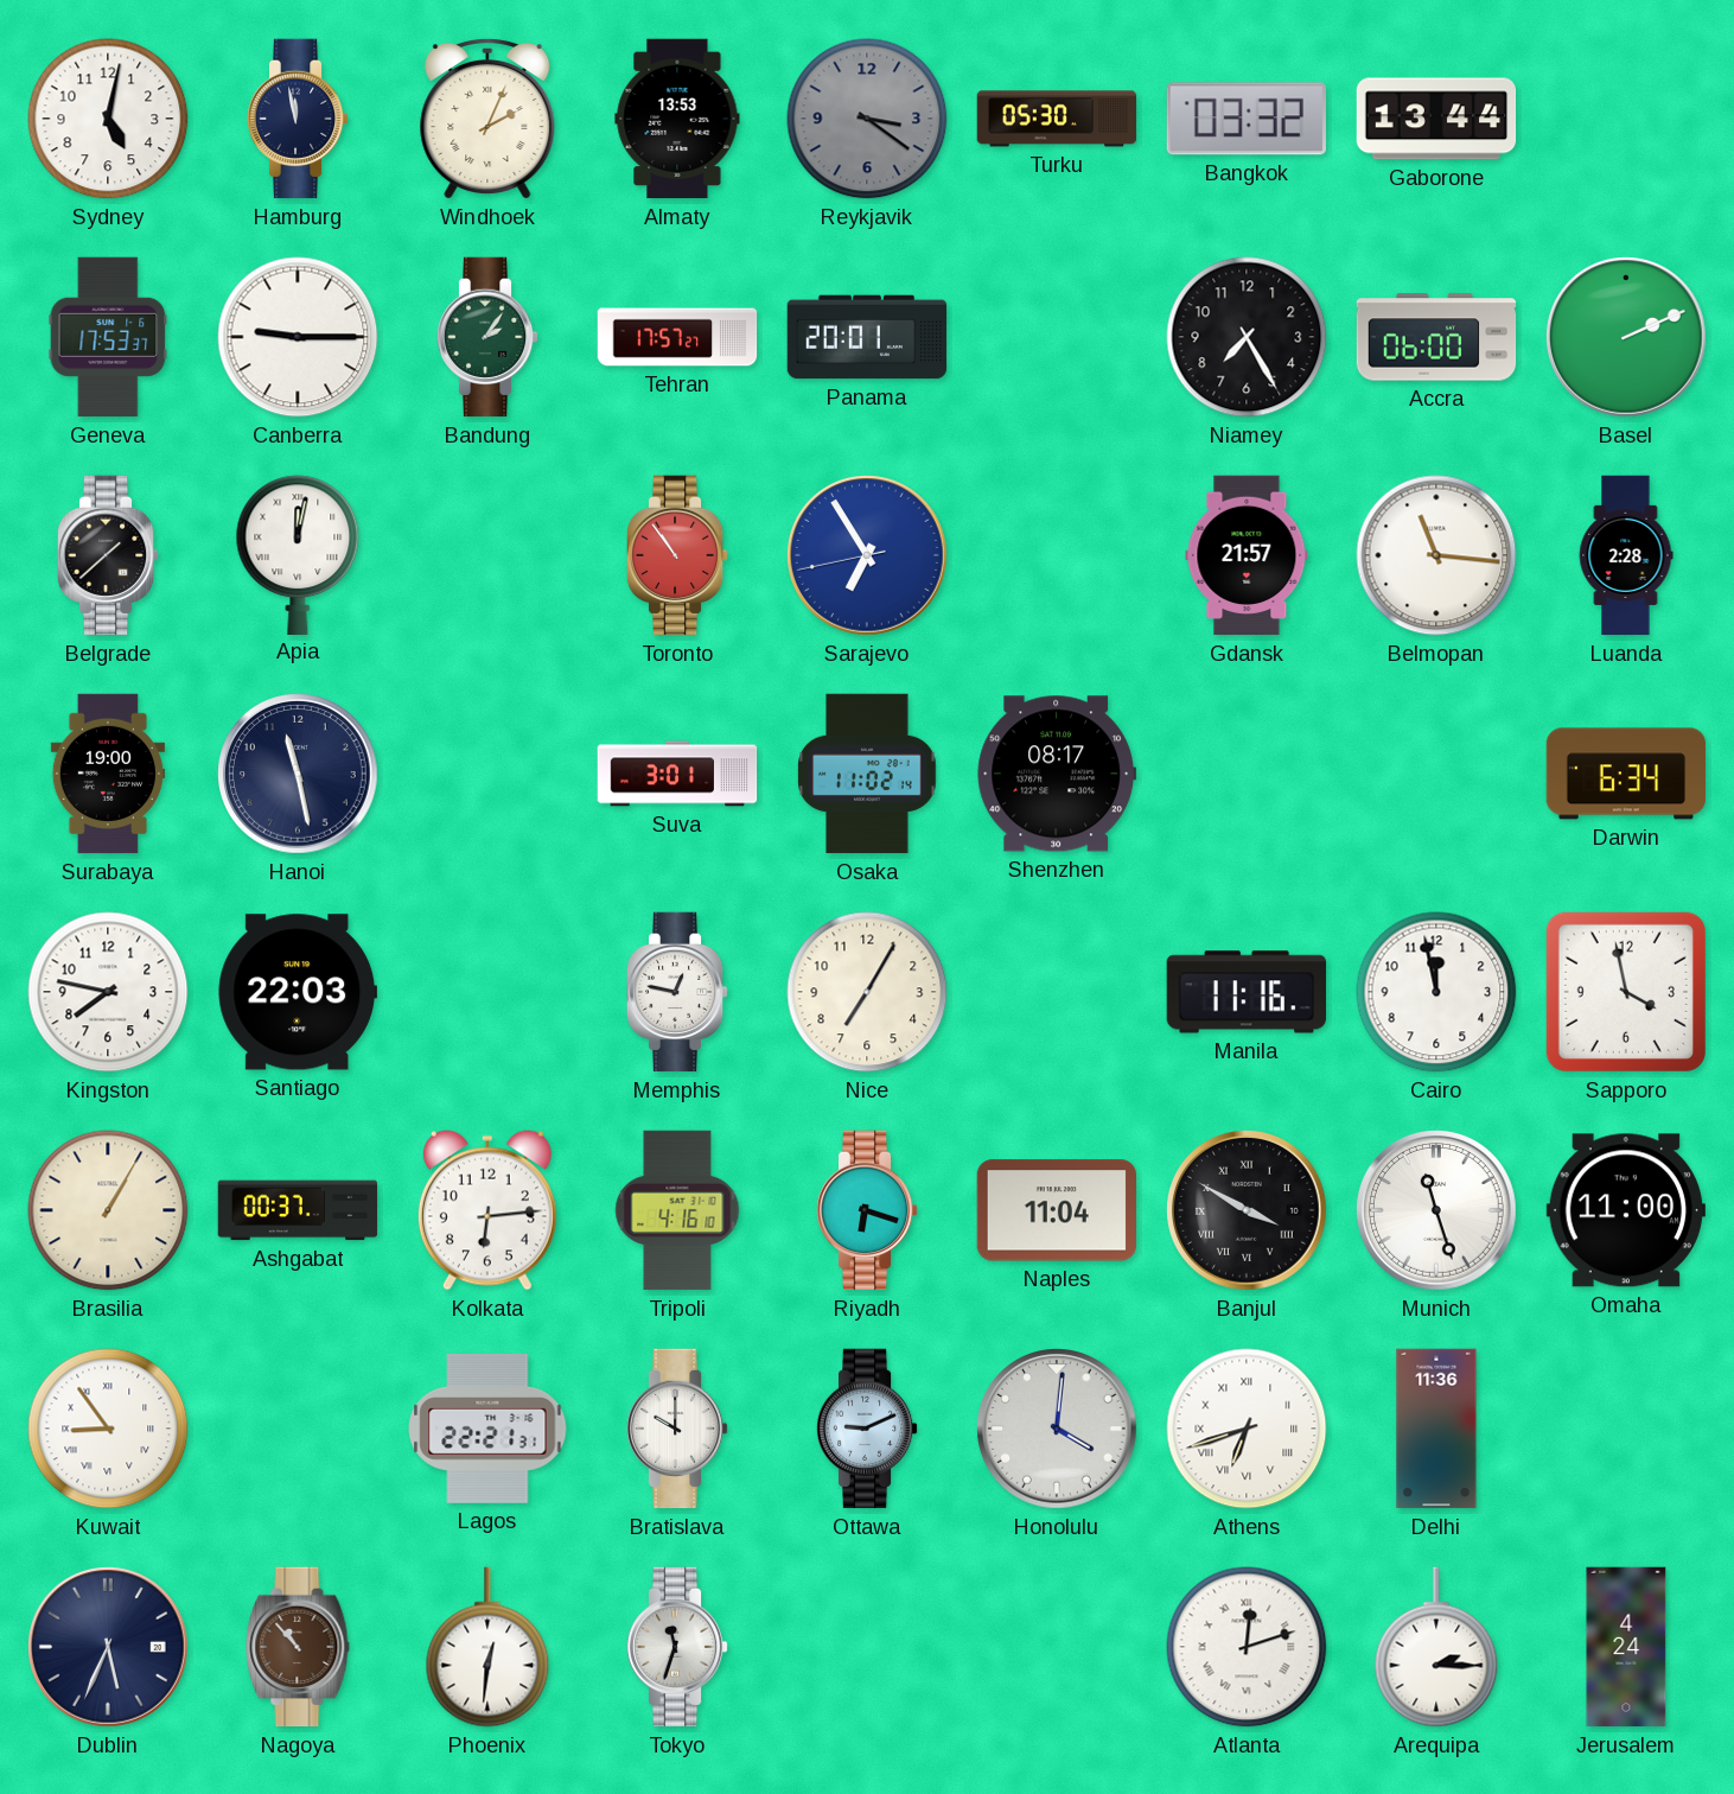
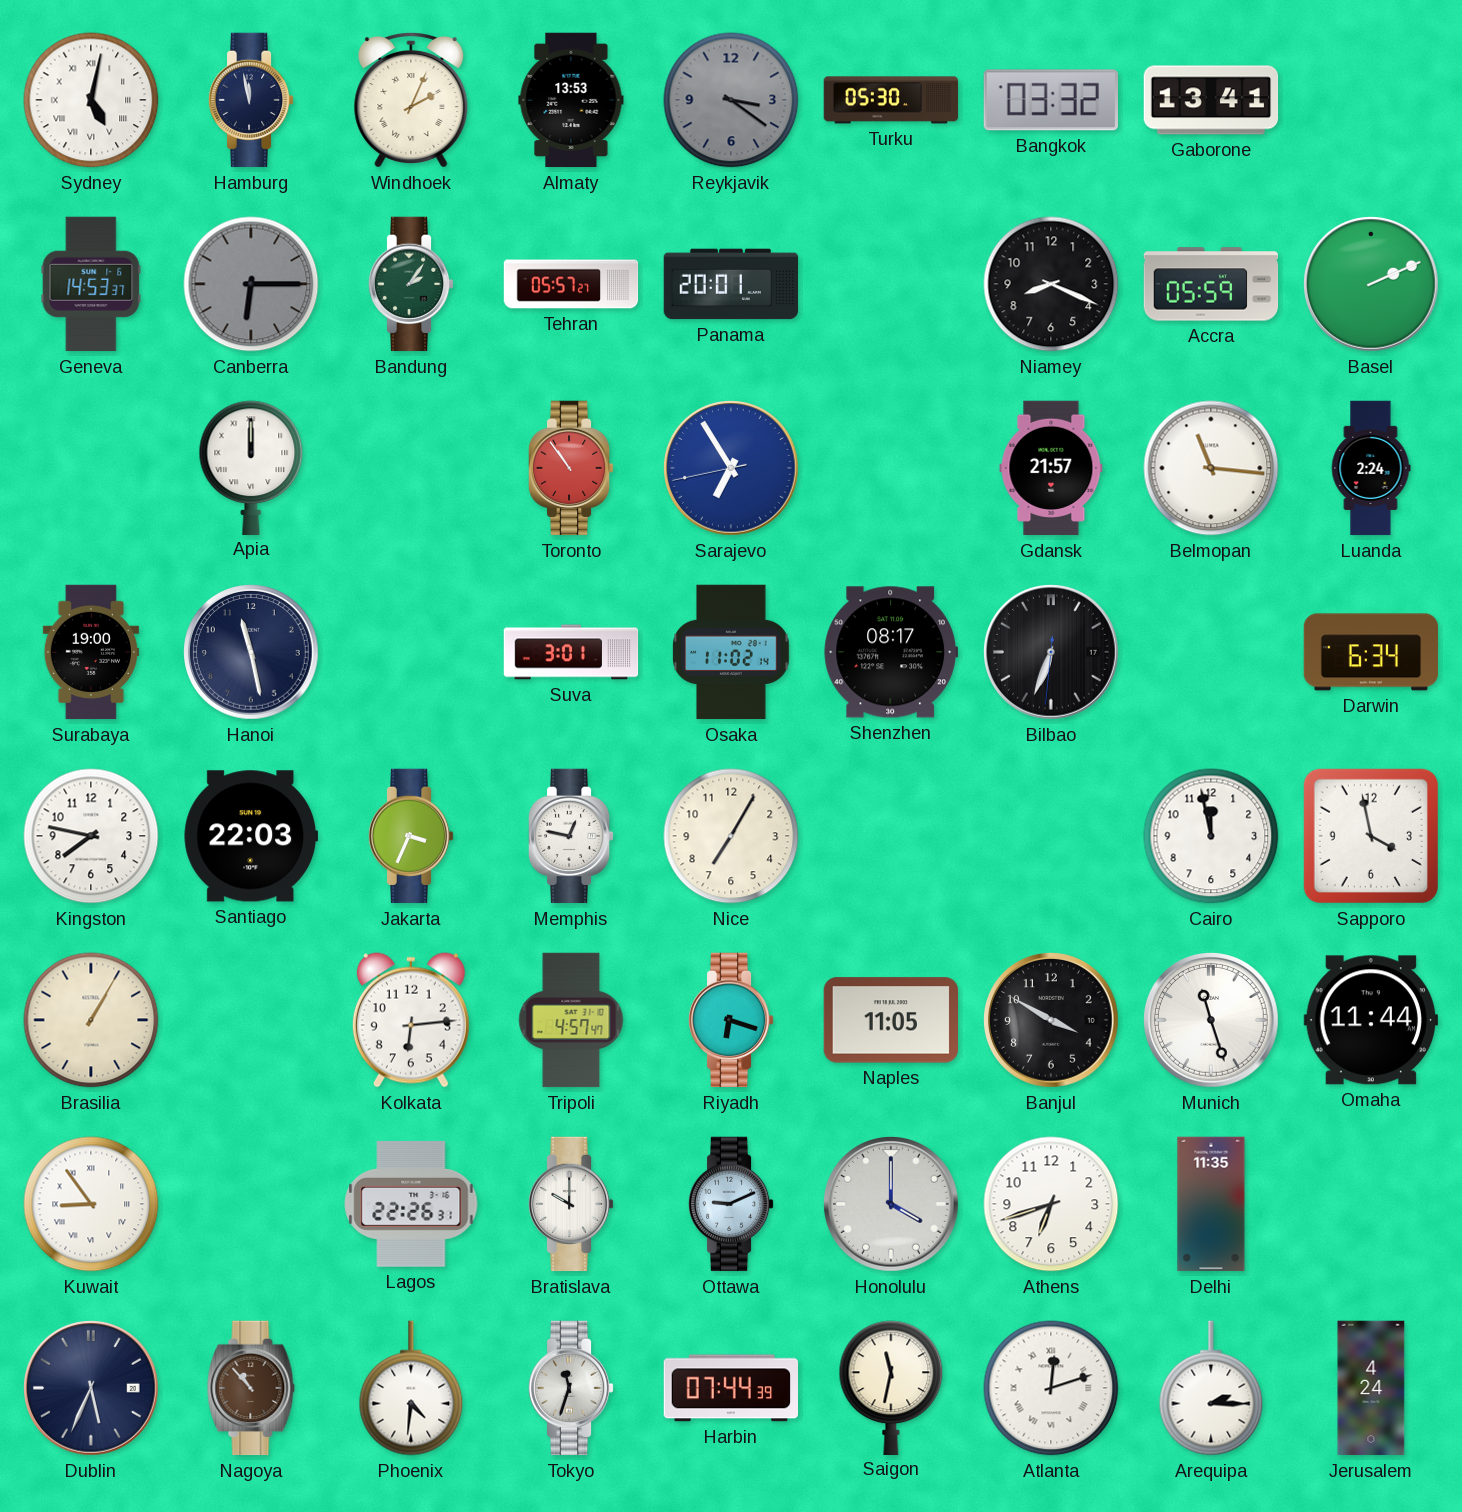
Sydney numerals: Arabic -> Roman
Gaborone: 13:44 -> 13:41
Geneva: 17:53 -> 14:53
Canberra: 9:15 -> 6:15
Canberra dial: white -> grey
Tehran: 17:57 -> 05:57
Niamey: 7:25 -> 8:19
Accra: 06:00 -> 05:59
Belgrade: 1:38 -> none
Apia: 12:02 -> 12:00
Luanda: 2:28 -> 2:24
Bilbao: none -> 6:33
Jakarta: none -> 3:34
Manila: 11:16 -> none
Ashgabat: 00:37 -> none
Tripoli: 4:16 -> 4:57
Naples: 11:04 -> 11:05
Banjul numerals: Roman -> Arabic
Omaha: 11:00 -> 11:44
Lagos: 22:21 -> 22:26
Honolulu: 4:01 -> 4:00
Athens numerals: Roman -> Arabic
Delhi: 11:36 -> 11:35
Phoenix: 12:31 -> 4:31
Harbin: none -> 07:44
Saigon: none -> 11:32
